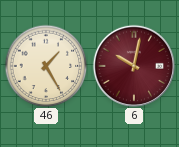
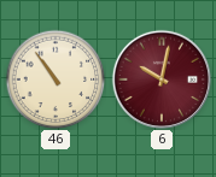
46: 1:25 -> 10:54
